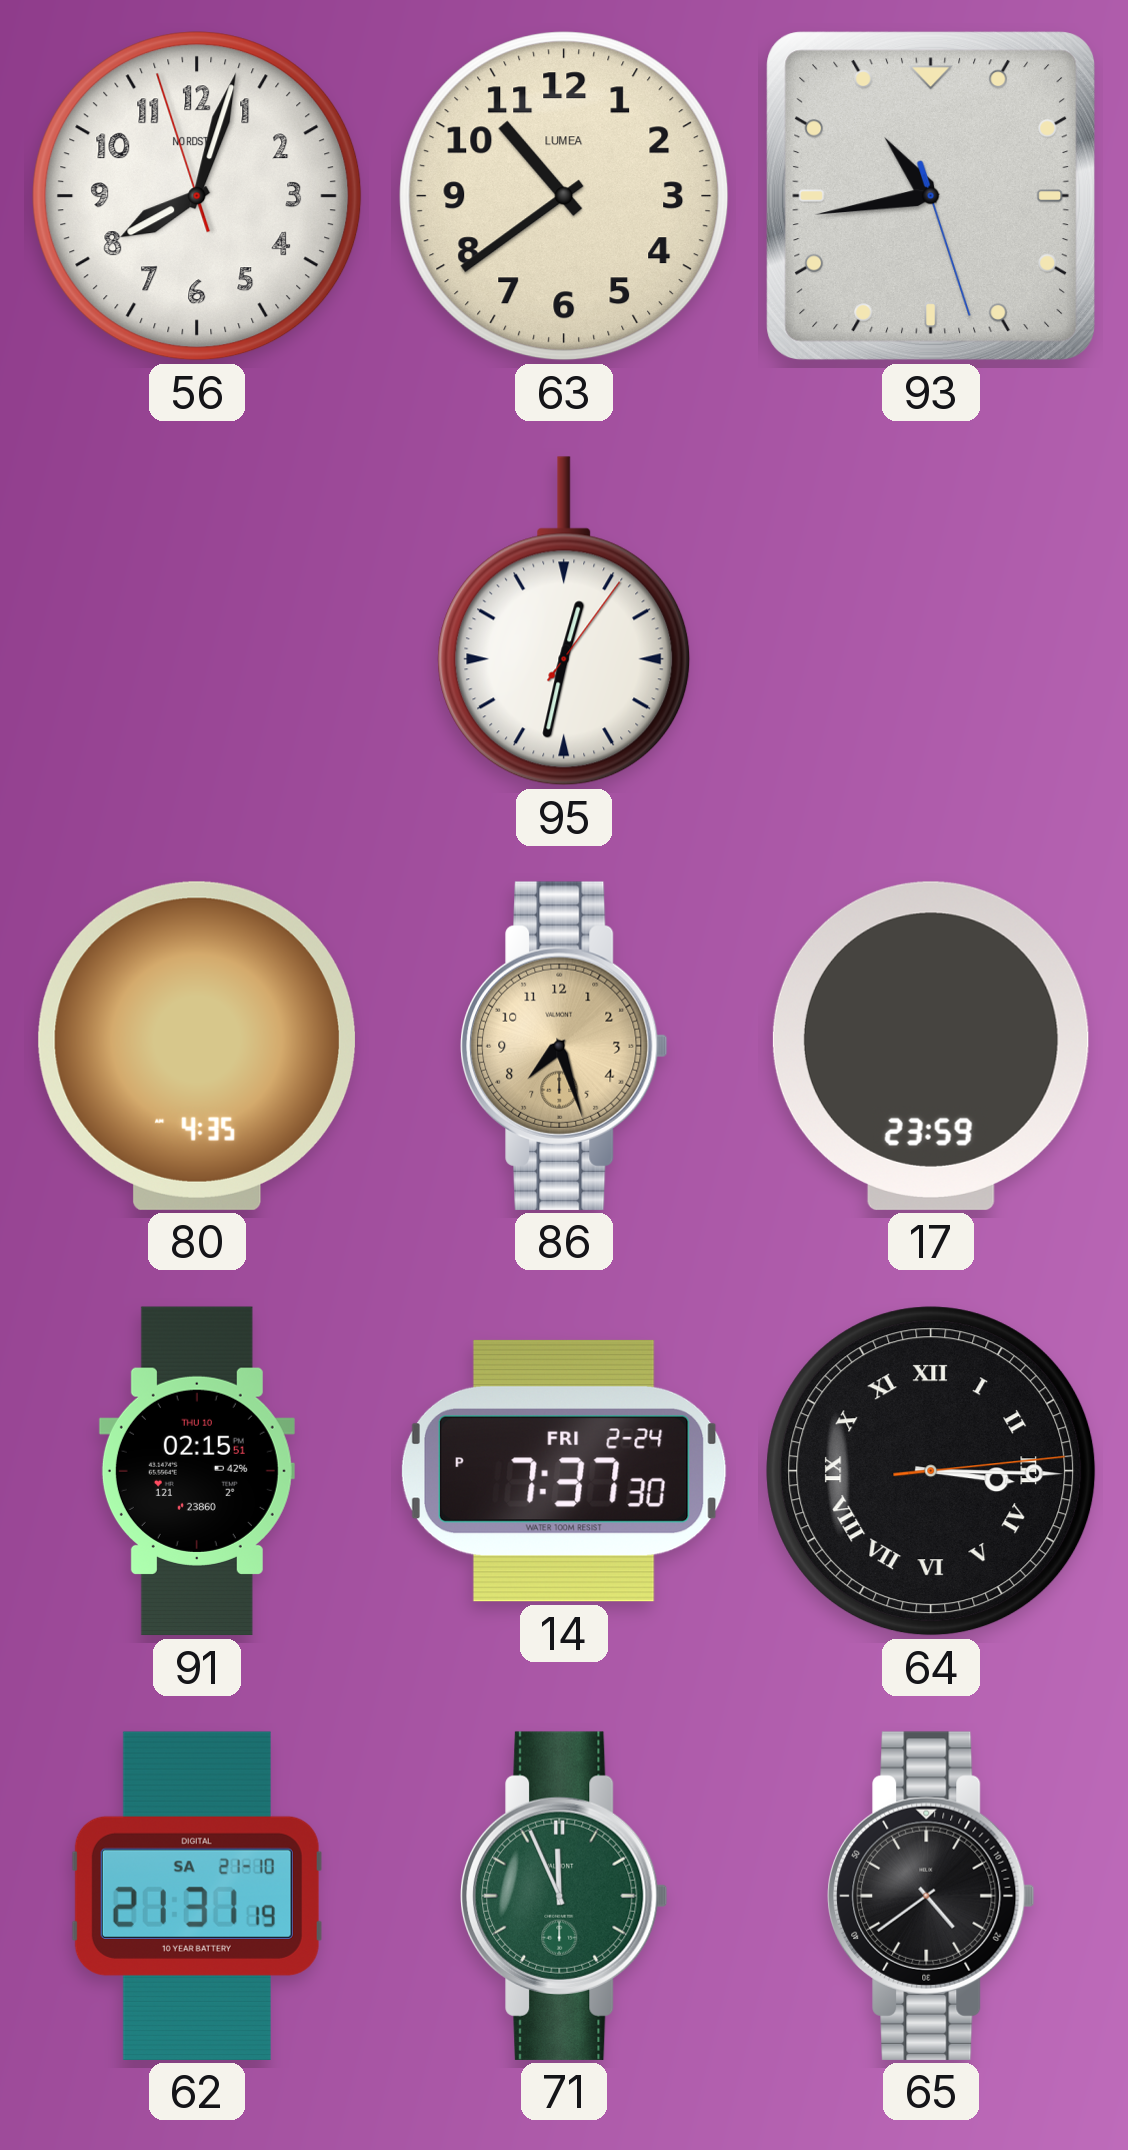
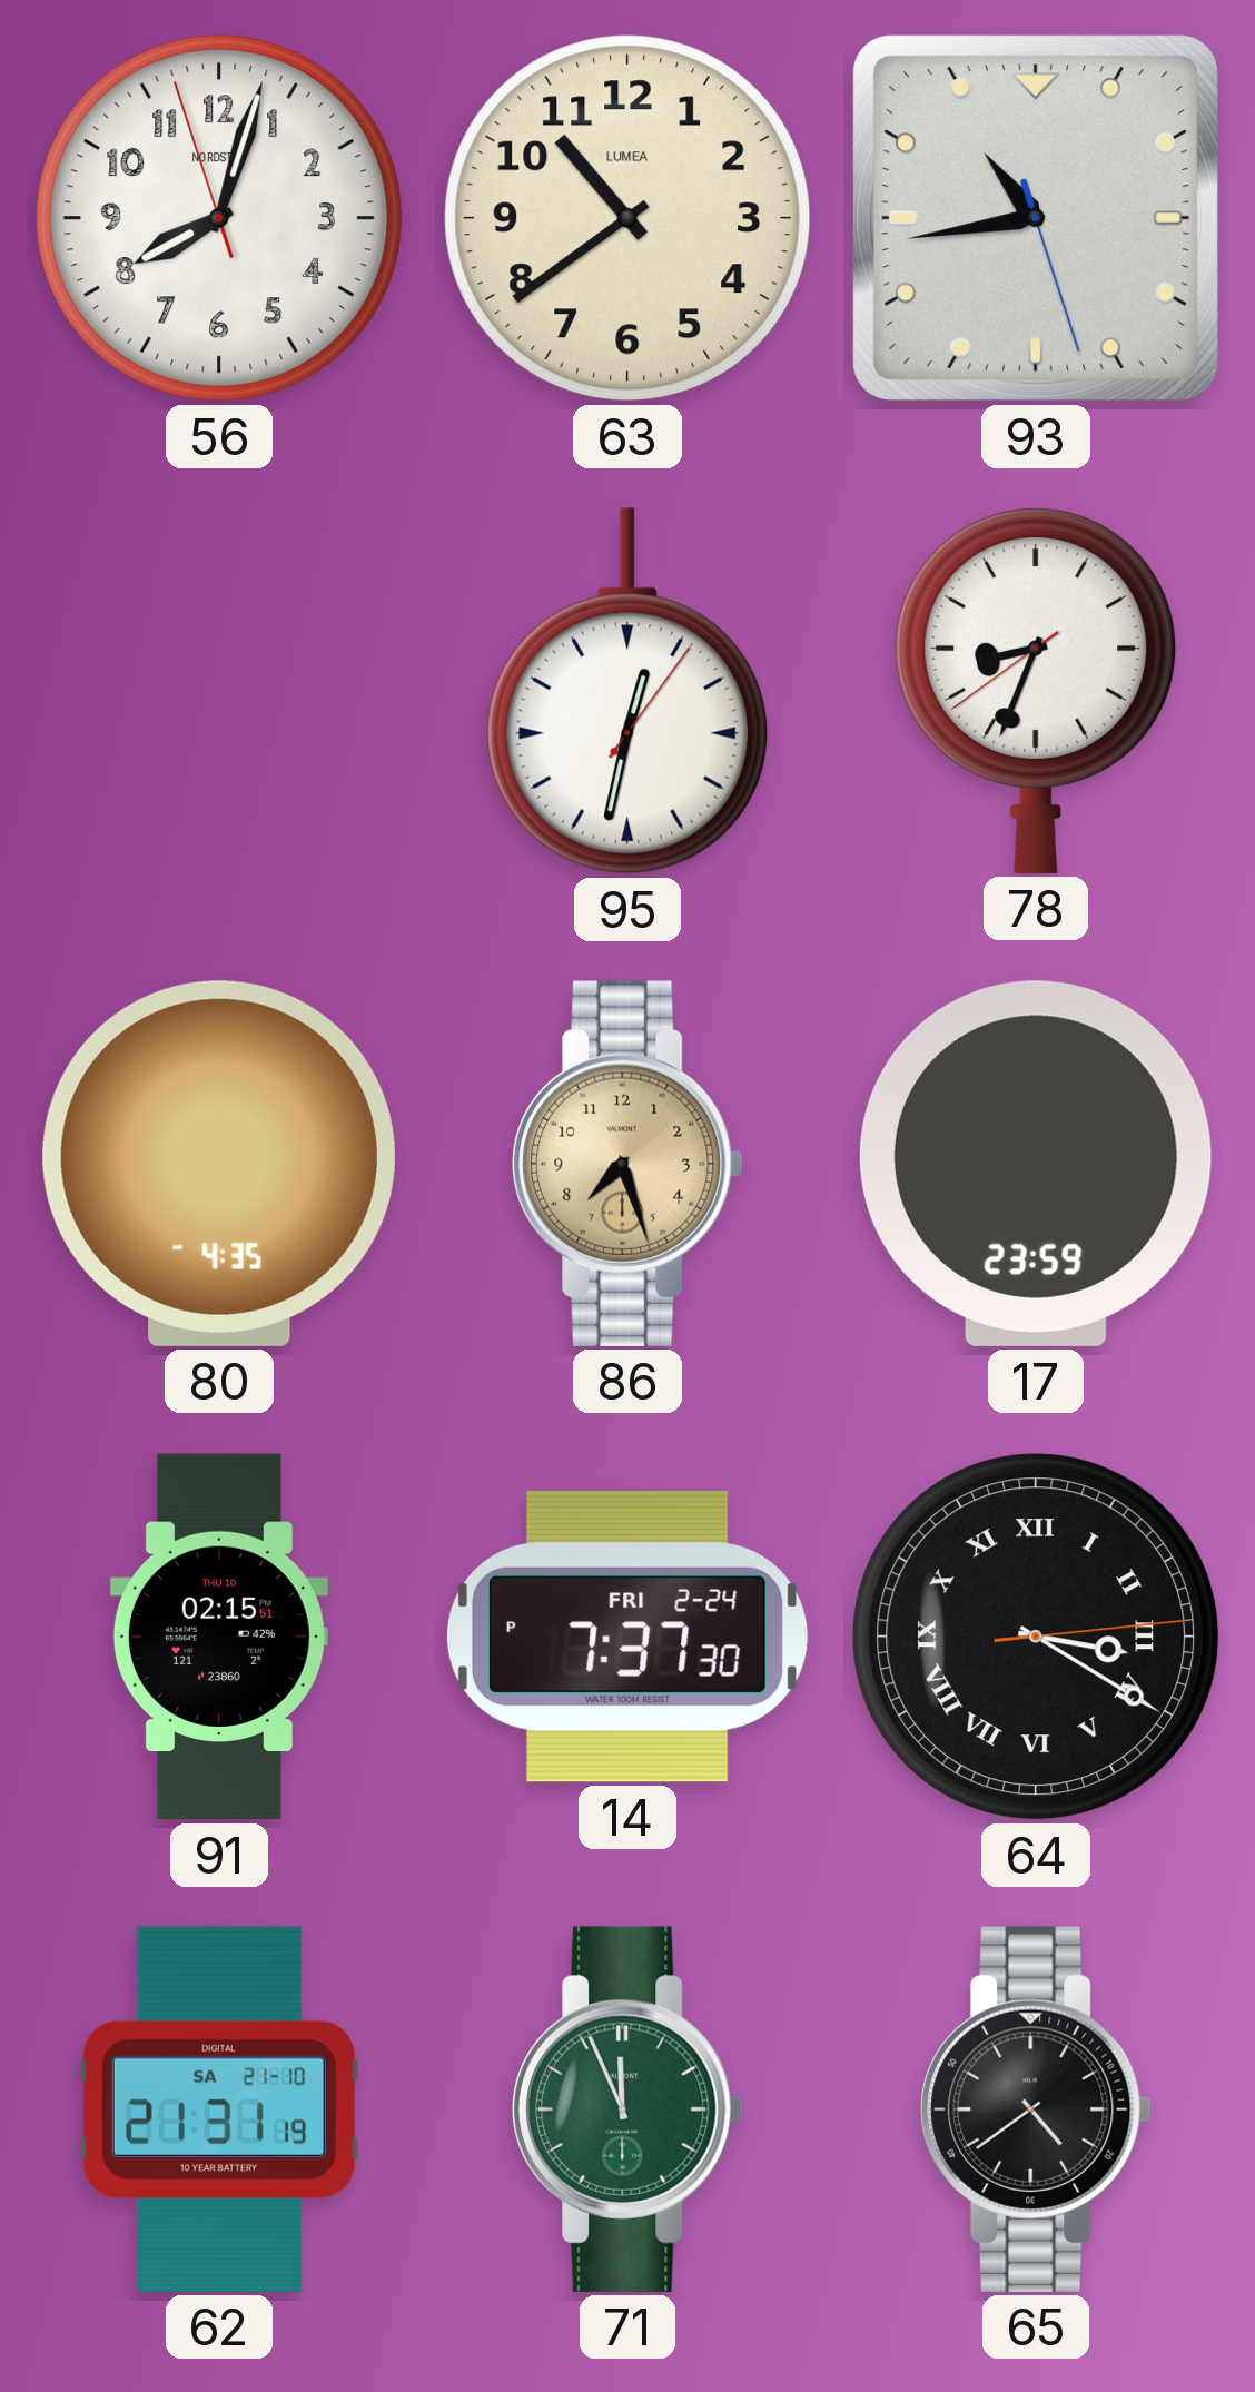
78: none -> 8:33
64: 3:15 -> 3:20
